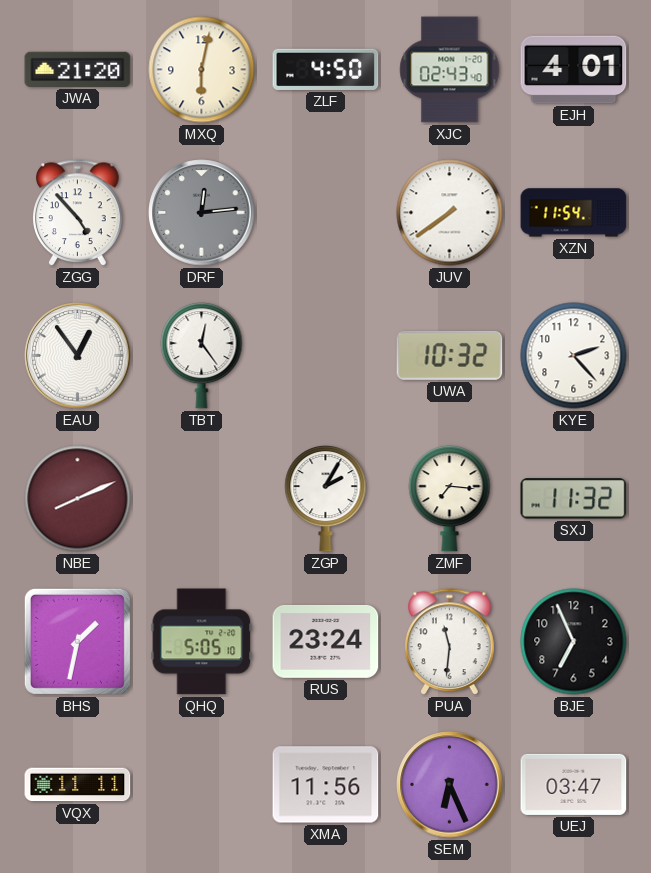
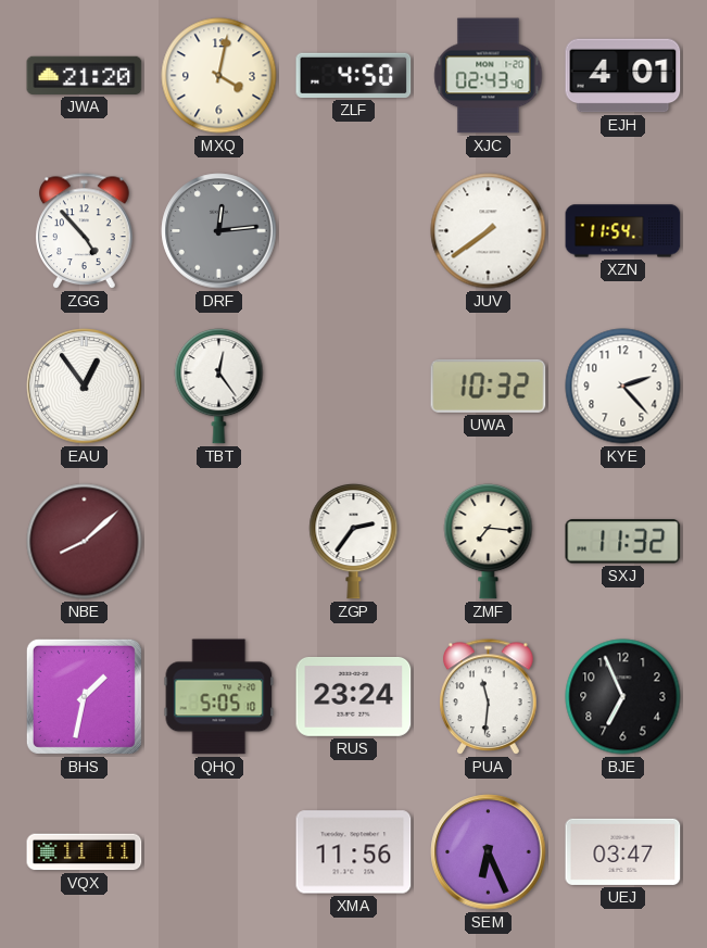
MXQ: 6:02 -> 4:02
NBE: 8:11 -> 8:08
ZGP: 2:05 -> 2:36
